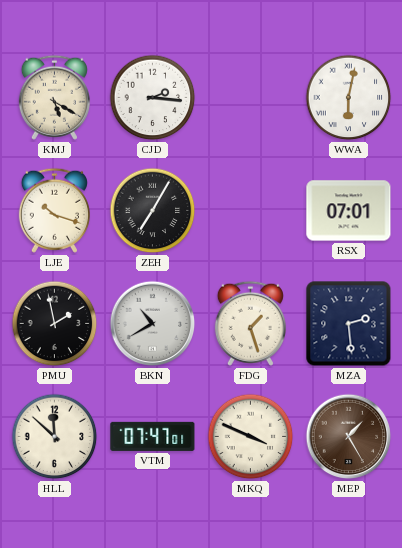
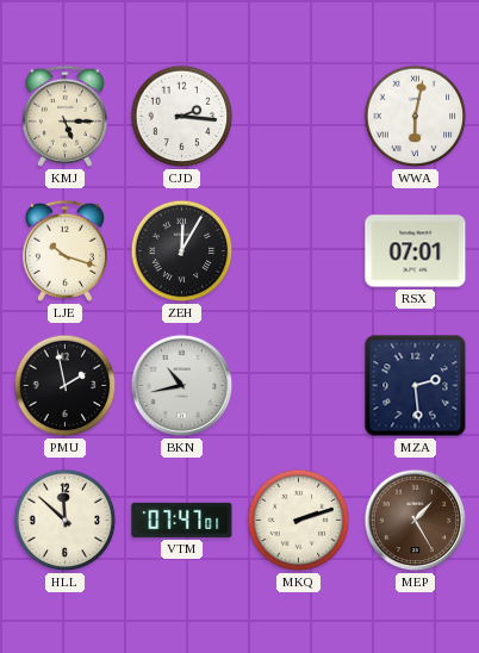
KMJ: 5:20 -> 5:15
ZEH: 7:05 -> 12:05
BKN: 10:40 -> 10:43
FDG: 1:27 -> none
MKQ: 3:49 -> 2:12
